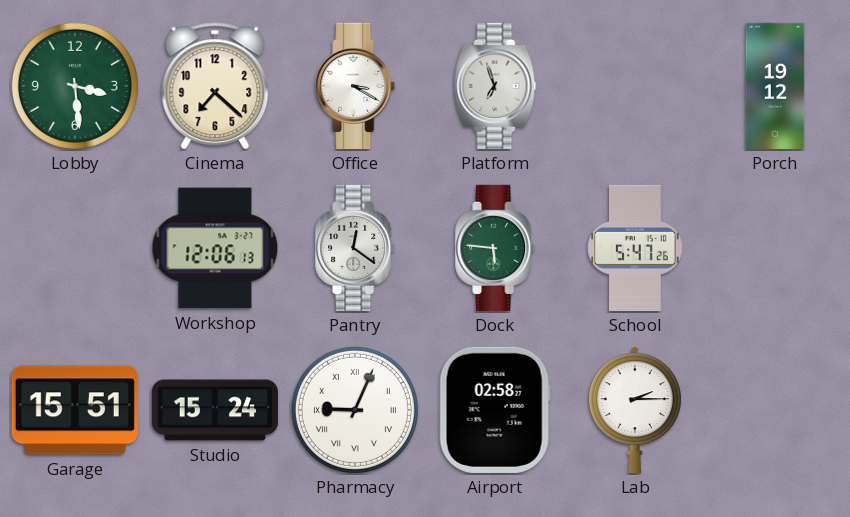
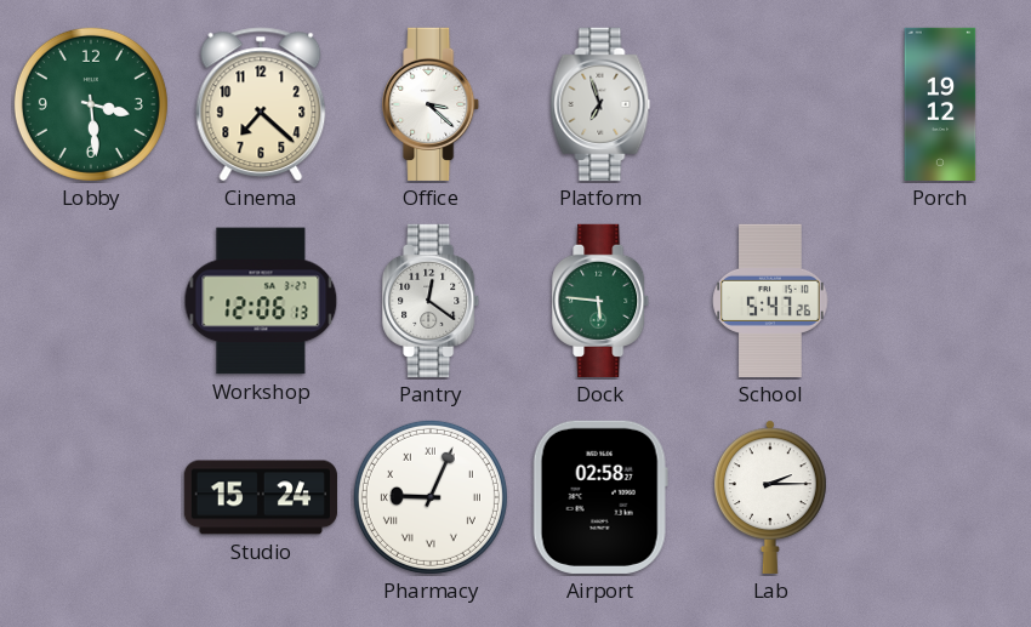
Office: 3:20 -> 3:22
Garage: 15:51 -> none
